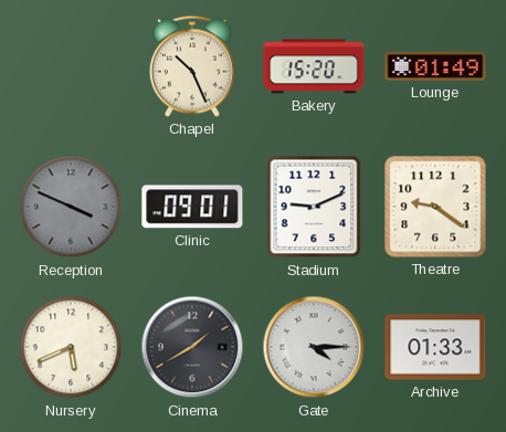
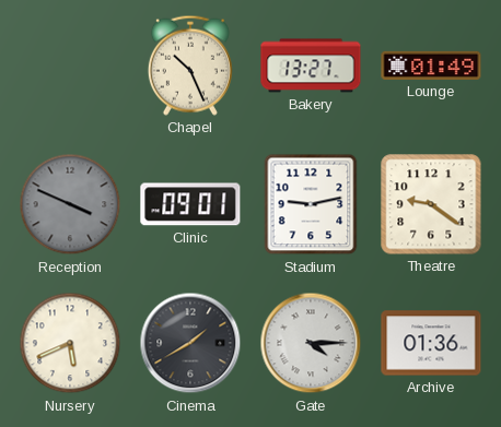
Bakery: 15:20 -> 13:27
Stadium: 9:11 -> 9:13
Archive: 01:33 -> 01:36
